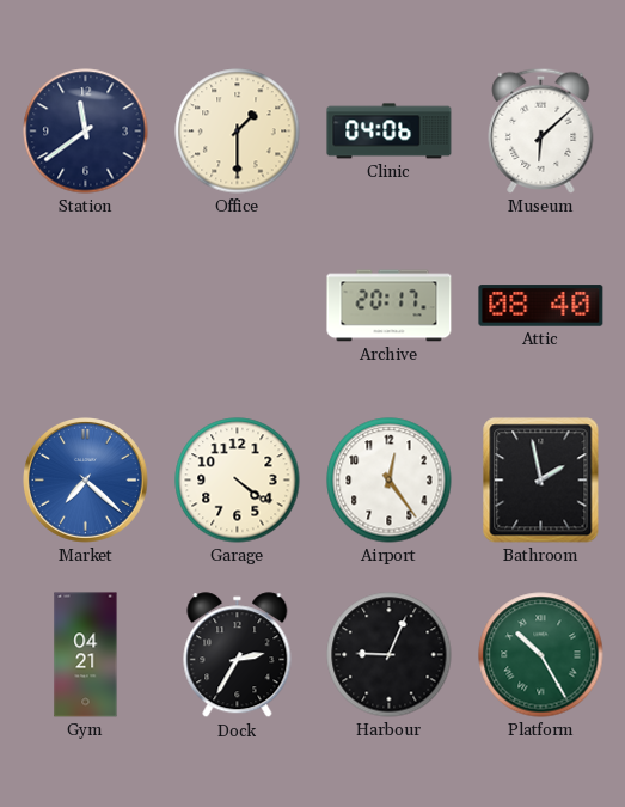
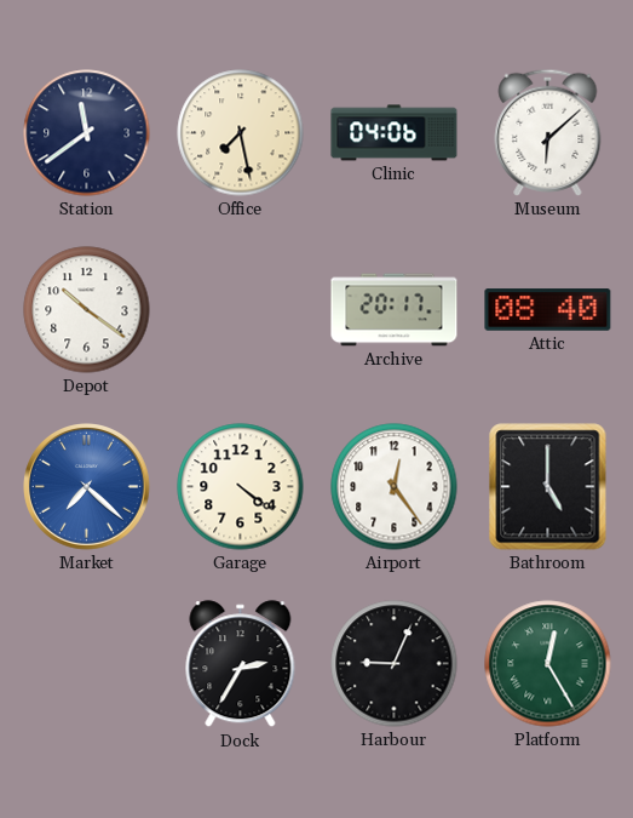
Office: 1:30 -> 7:28
Depot: none -> 10:21
Bathroom: 1:58 -> 5:00
Gym: 04:21 -> none
Platform: 10:25 -> 12:25
